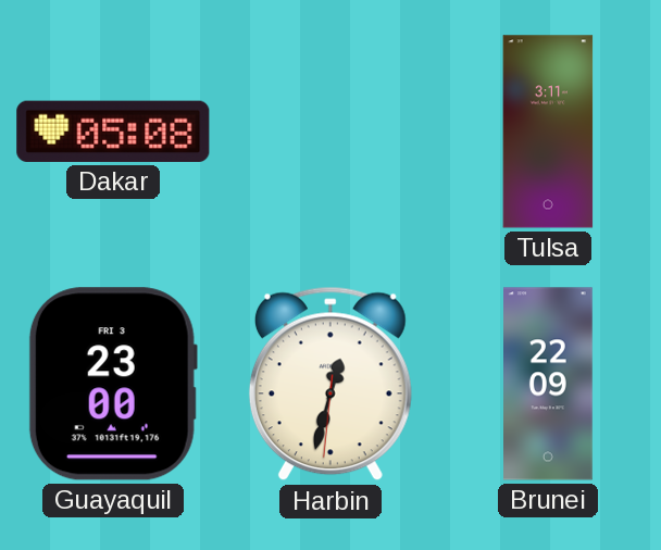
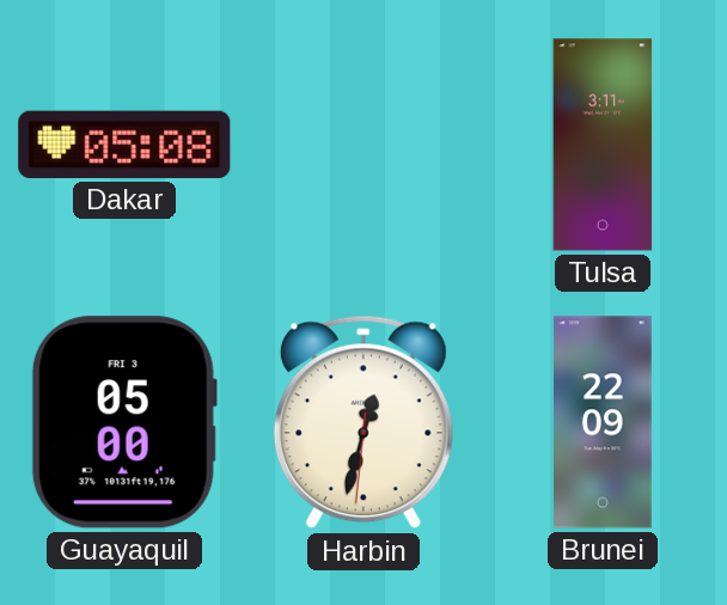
Guayaquil: 23:00 -> 05:00
